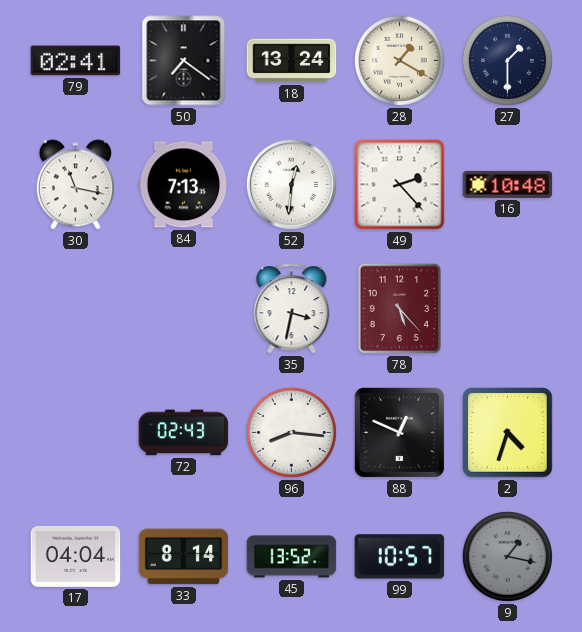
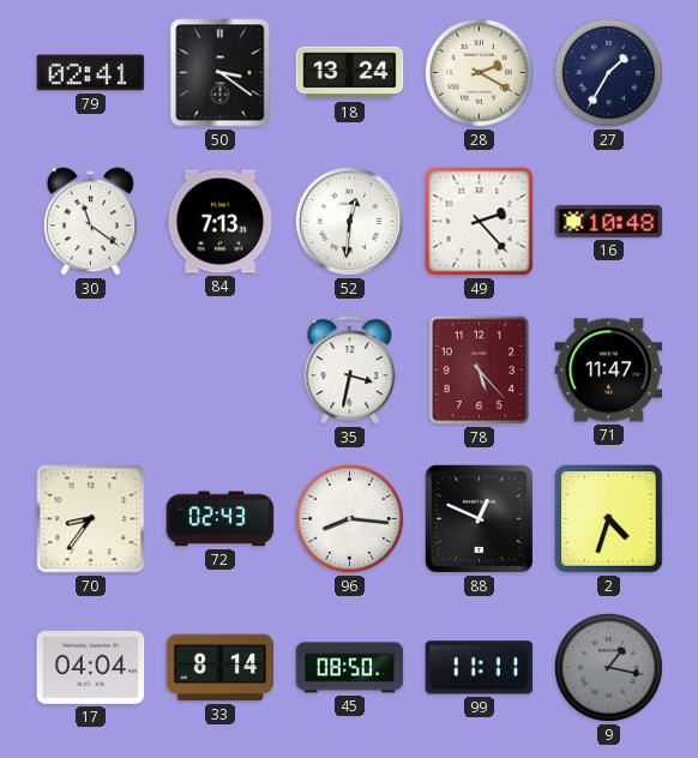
50: 7:21 -> 3:21
28: 1:20 -> 2:20
27: 1:30 -> 1:35
30: 11:17 -> 11:21
71: none -> 11:47
70: none -> 8:36
45: 13:52 -> 08:50
99: 10:57 -> 11:11
